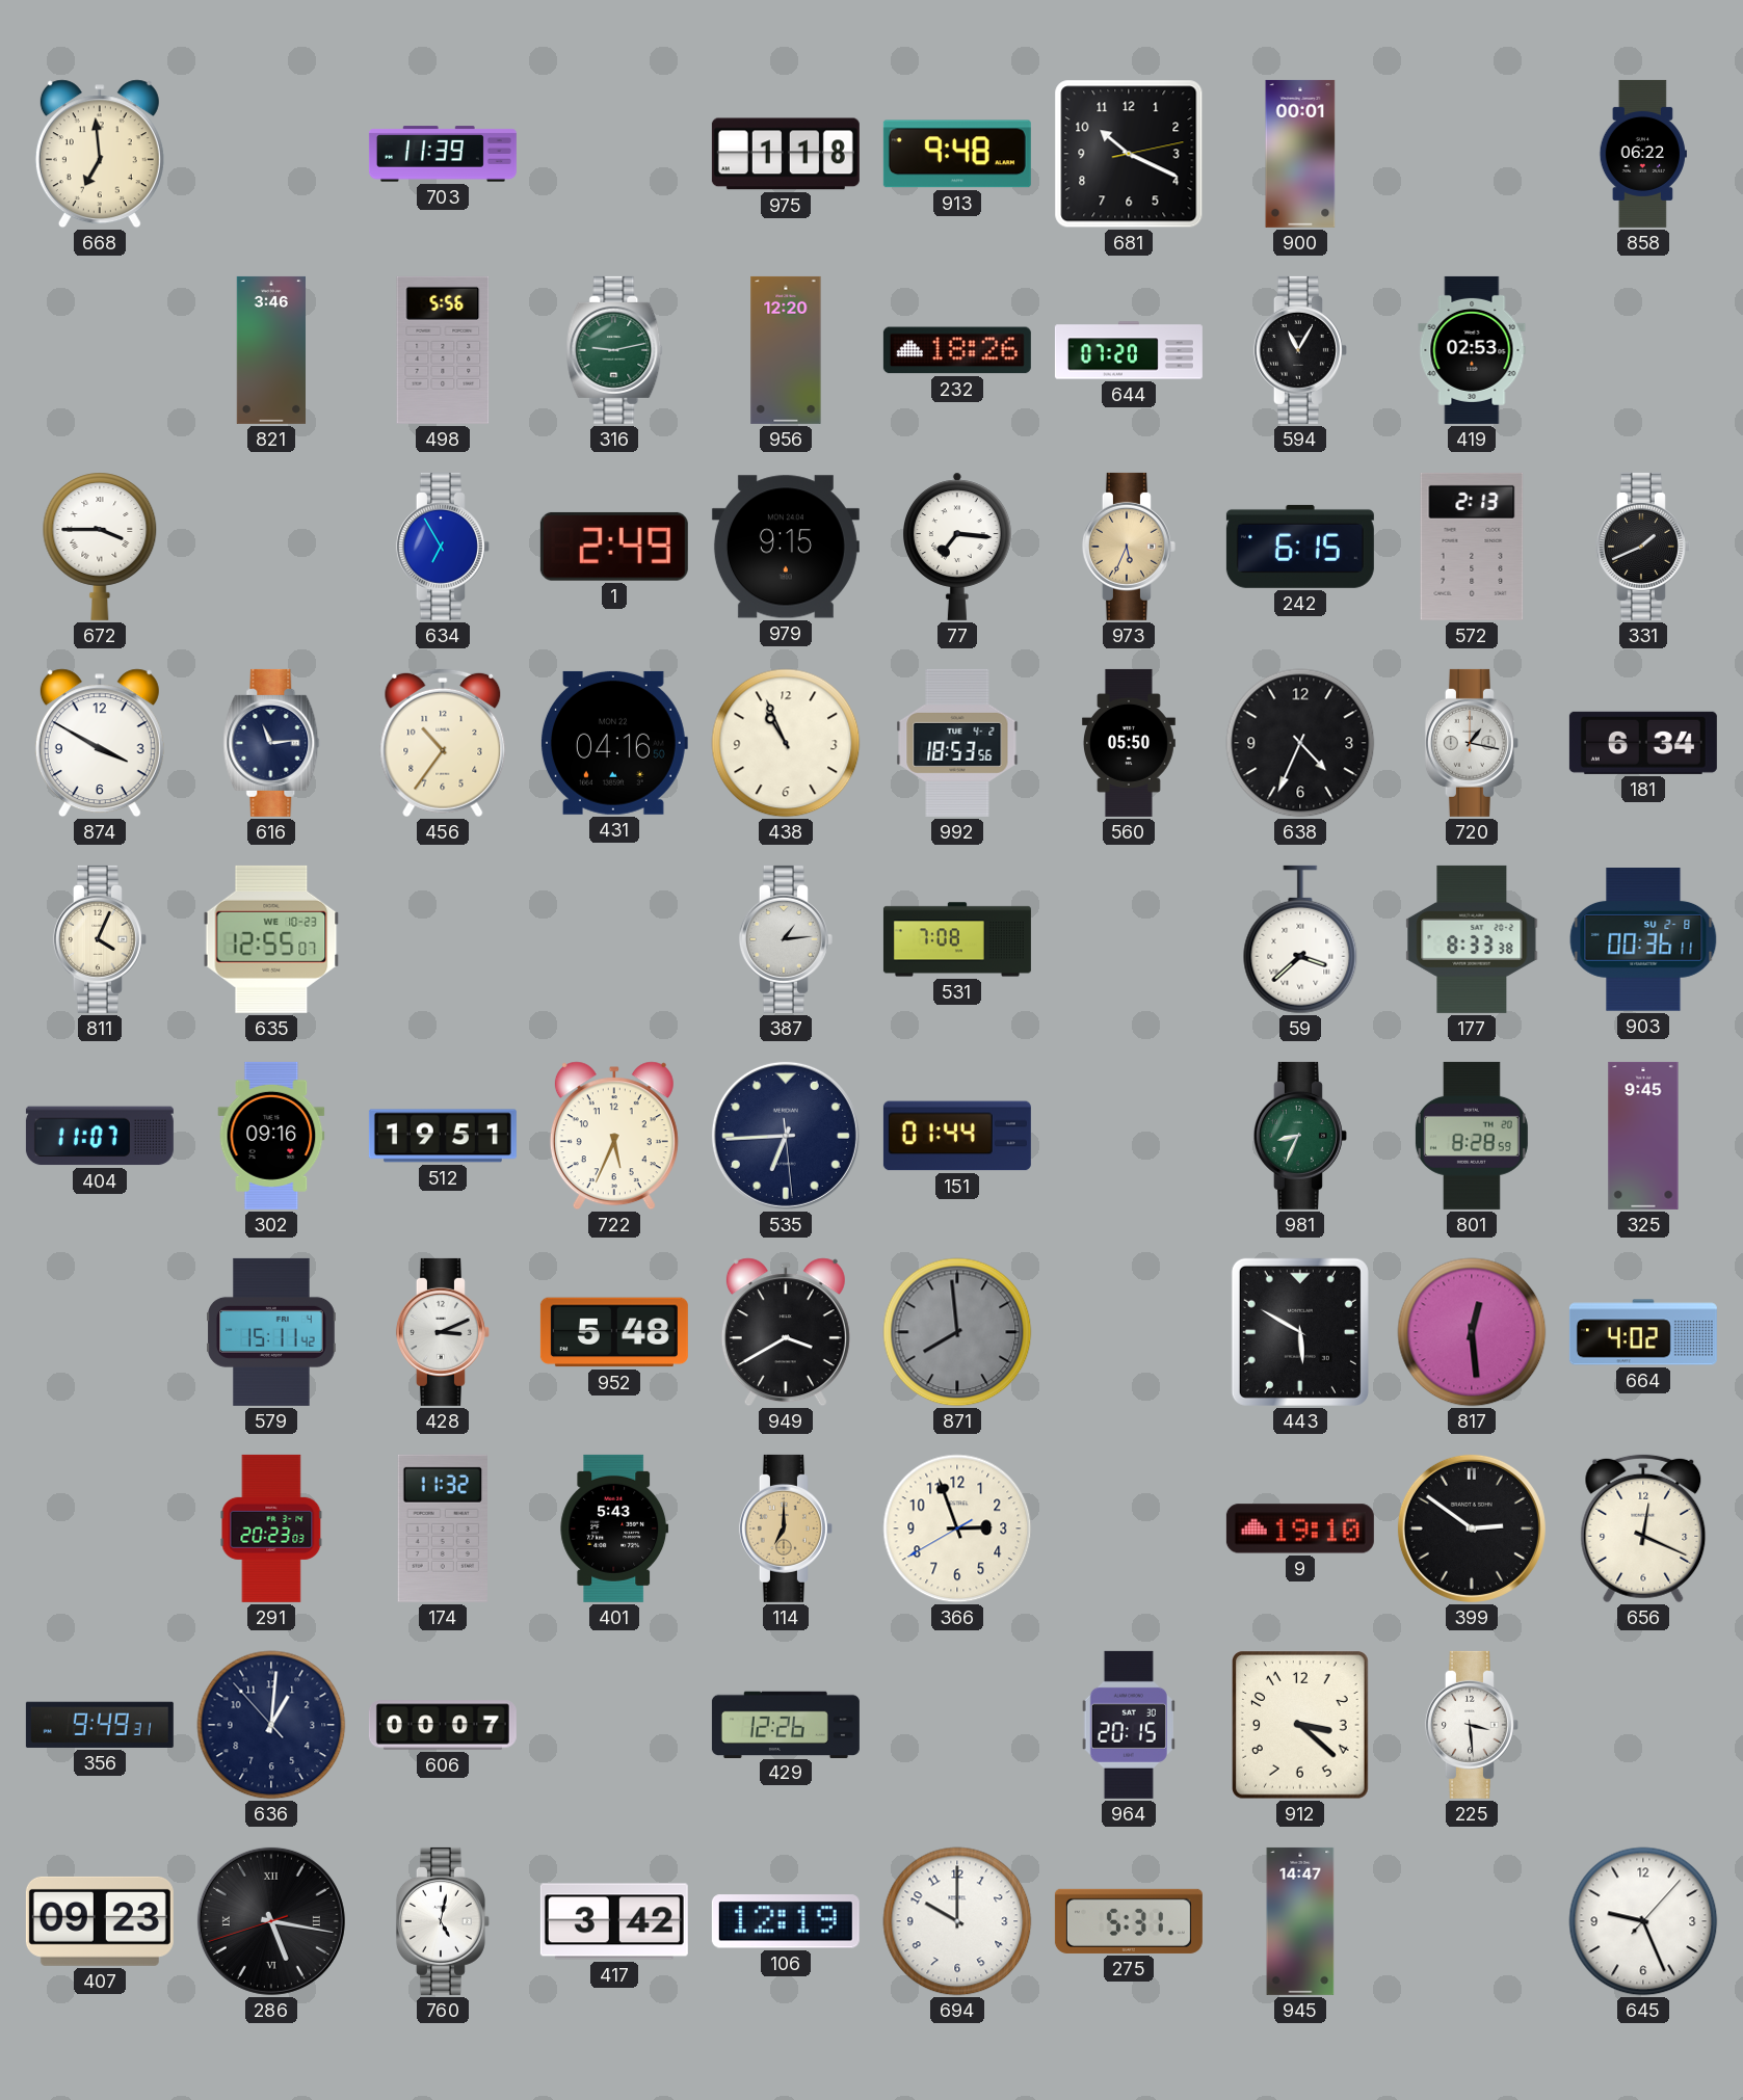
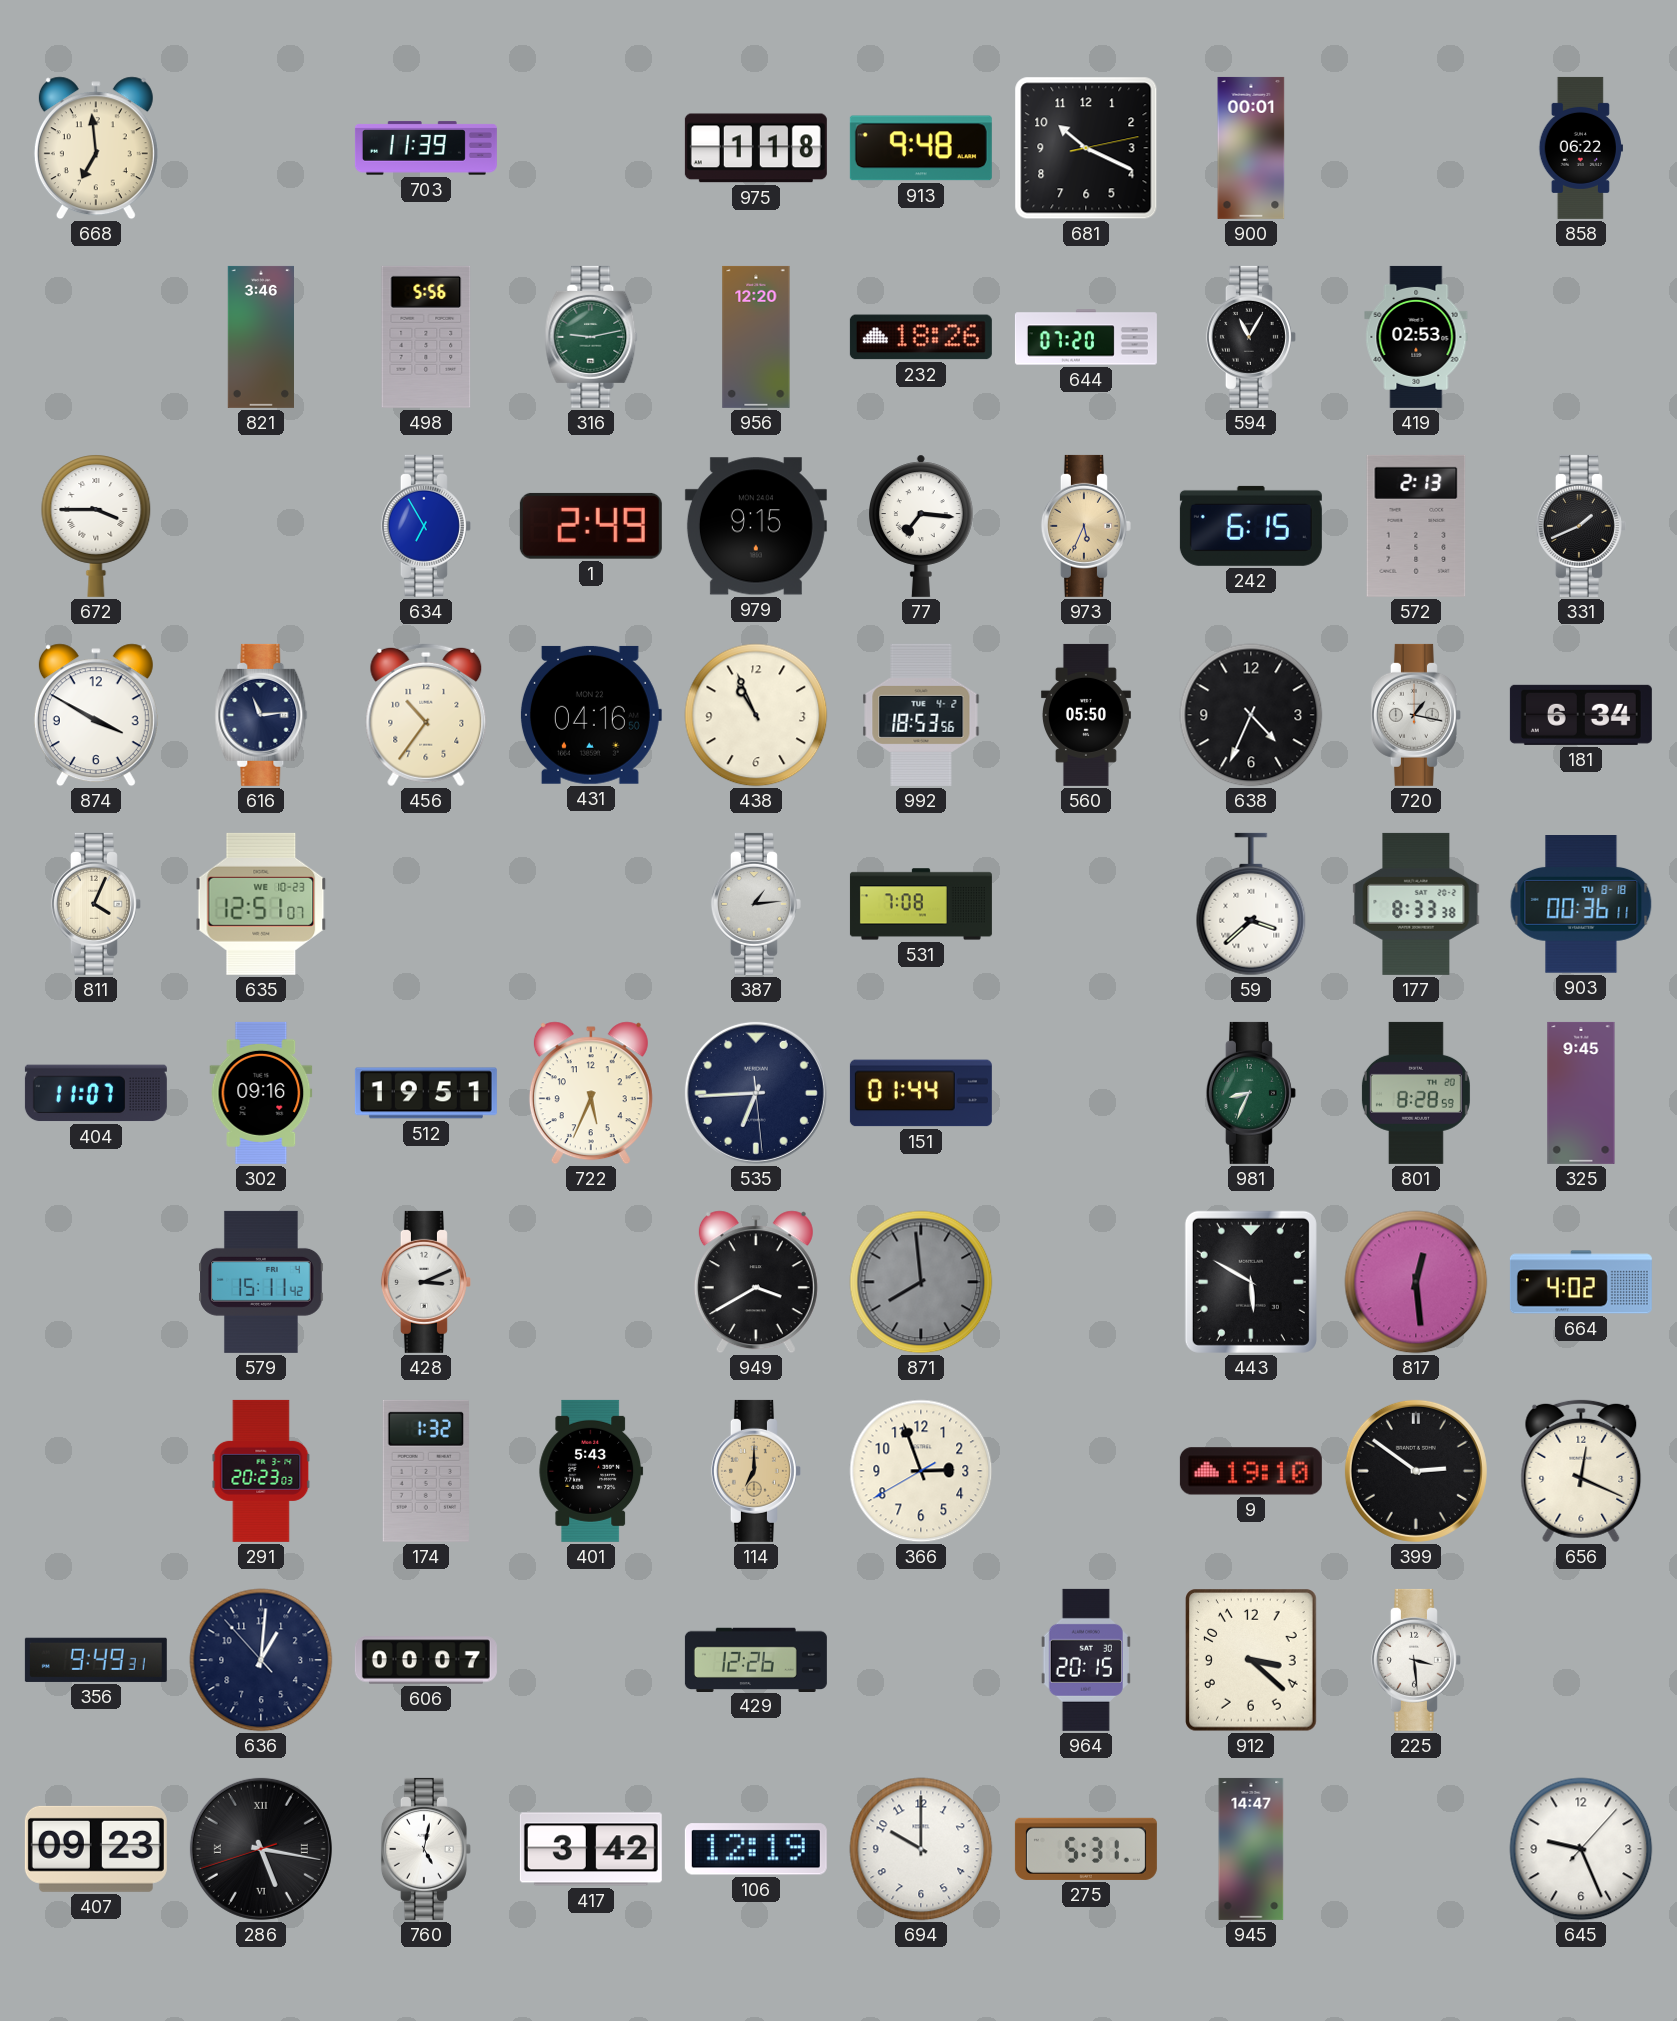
635: 12:55 -> 12:51
903 date: SU 2-8 -> TU 8-18
952: 5:48 -> none
174: 11:32 -> 1:32
